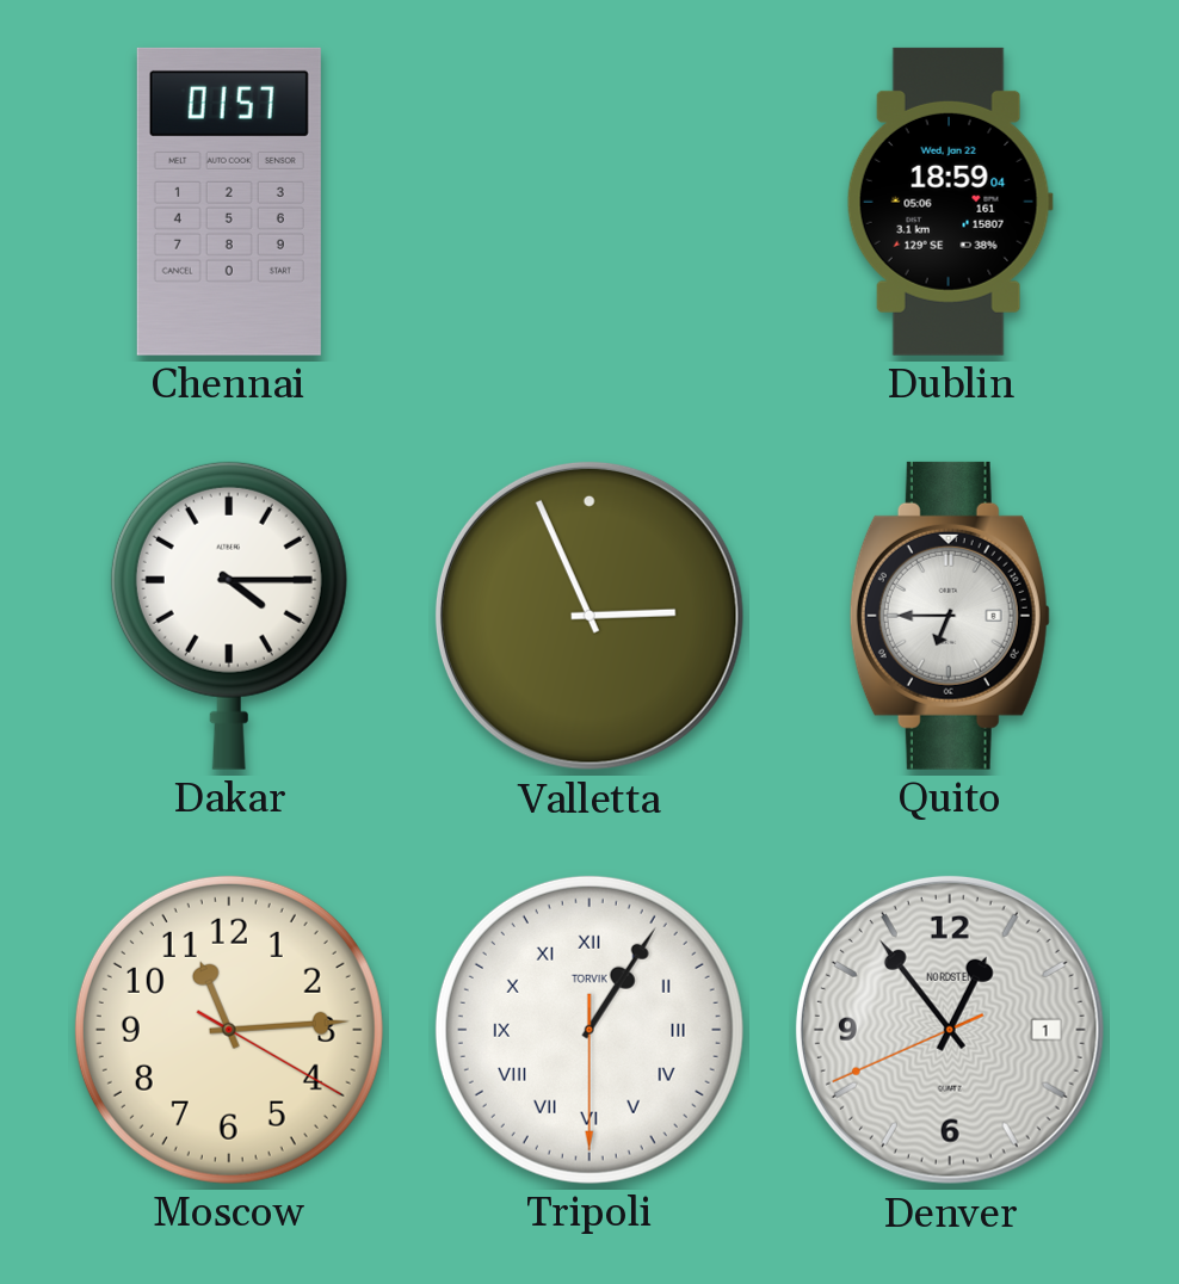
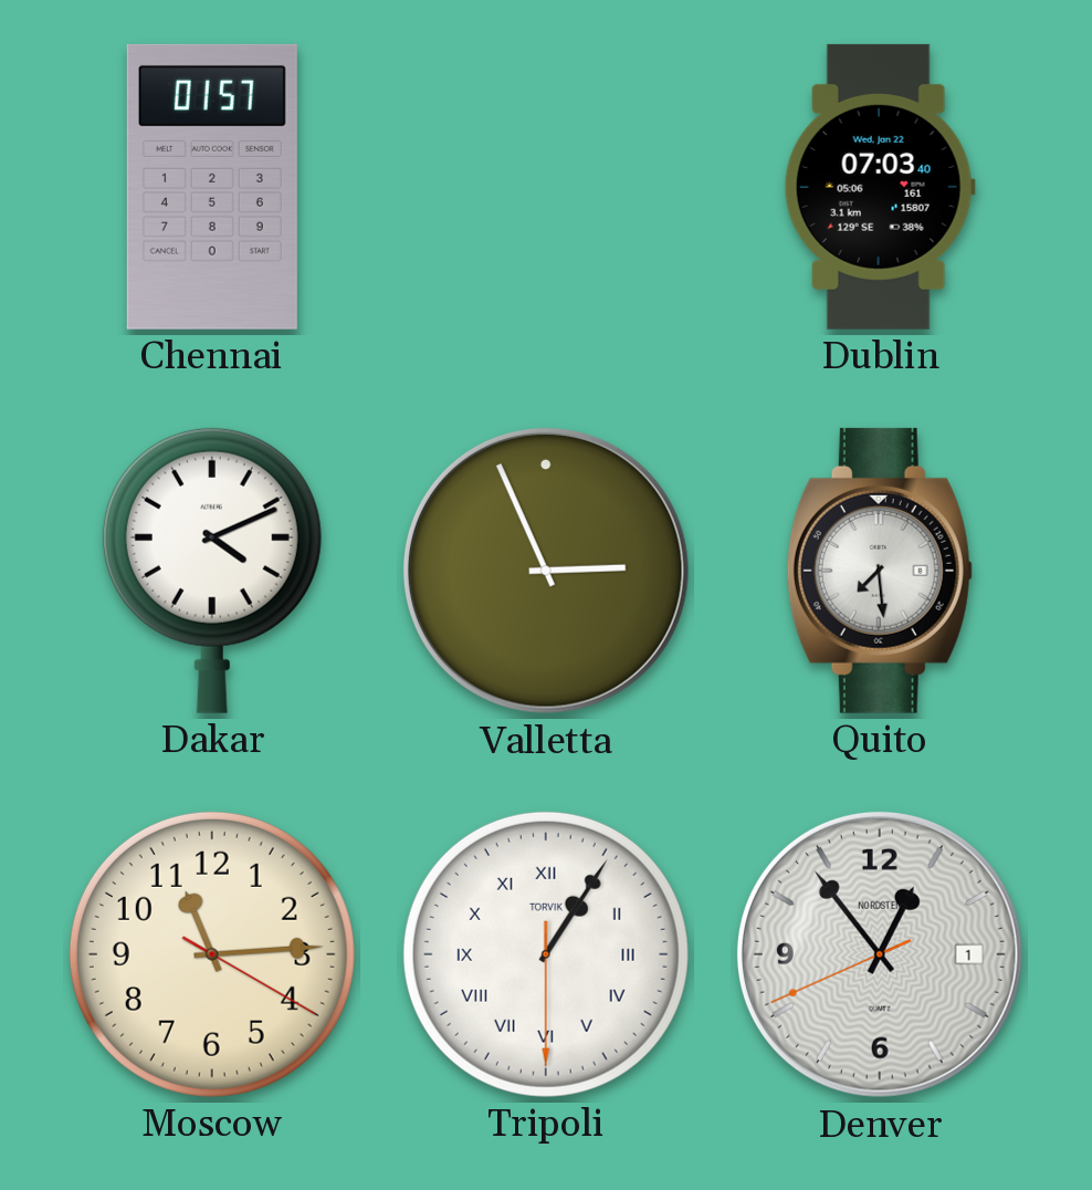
Dublin: 18:59 -> 07:03
Dakar: 4:15 -> 4:11
Quito: 6:45 -> 7:29
